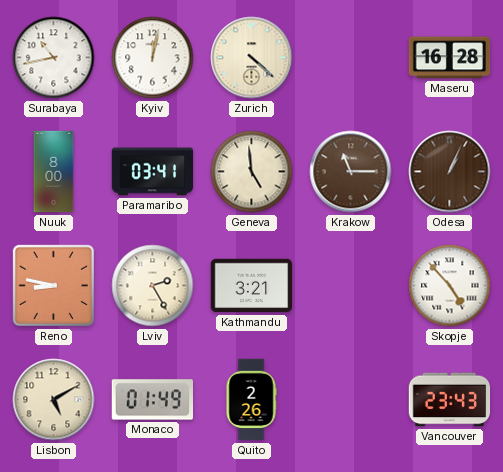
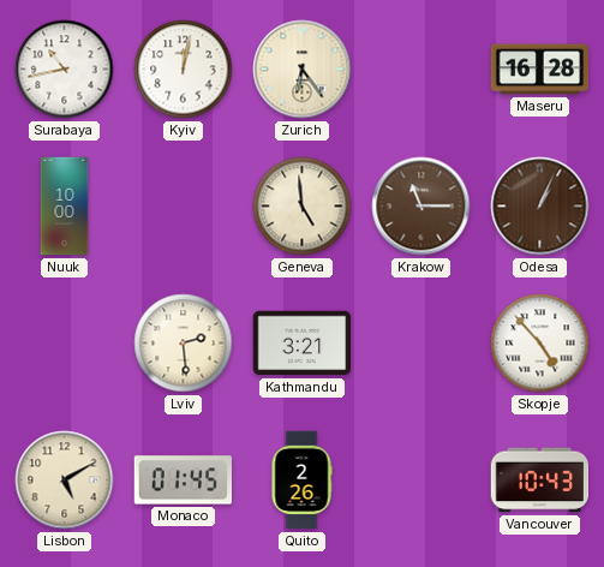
Zurich: 4:22 -> 6:24
Nuuk: 8:00 -> 10:00
Paramaribo: 03:41 -> none
Reno: 8:47 -> none
Lviv: 2:25 -> 2:29
Monaco: 01:49 -> 01:45
Vancouver: 23:43 -> 10:43
